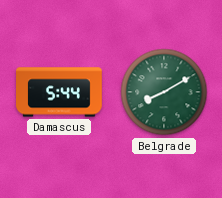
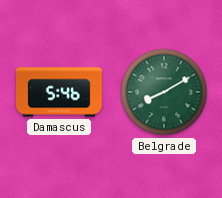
Damascus: 5:44 -> 5:46
